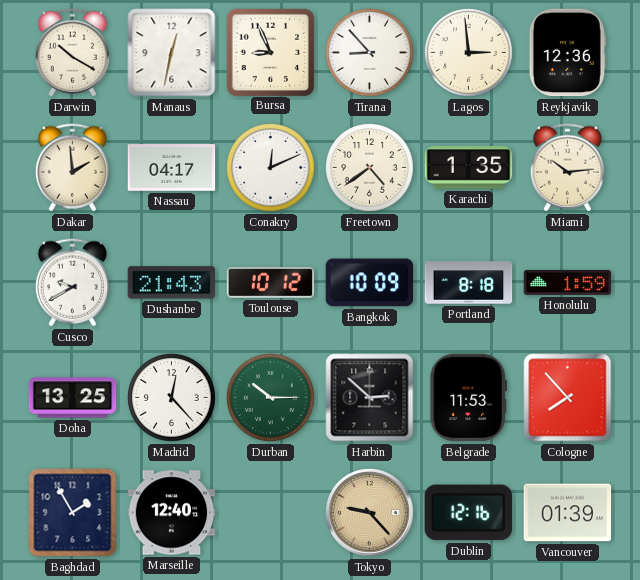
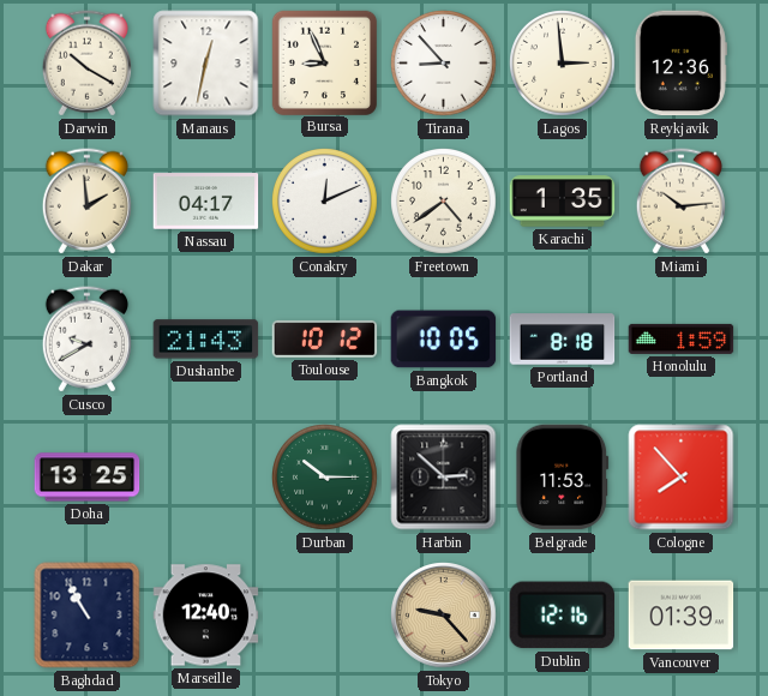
Bangkok: 10:09 -> 10:05
Madrid: 12:23 -> none
Baghdad: 1:55 -> 10:55
